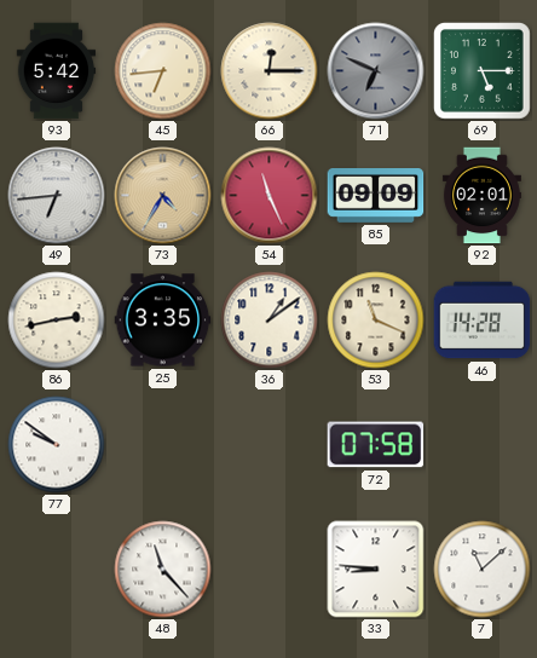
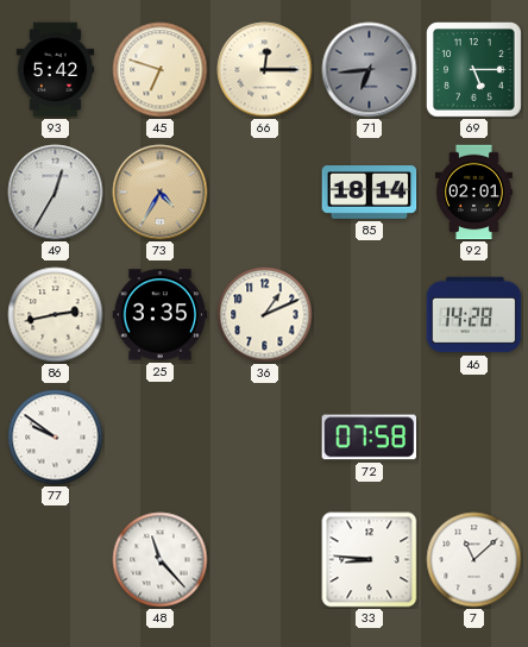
45: 6:44 -> 6:48
71: 6:49 -> 6:44
49: 6:44 -> 12:35
54: 11:26 -> none
85: 09:09 -> 18:14
36: 1:09 -> 1:11
53: 11:19 -> none
